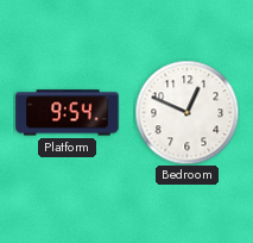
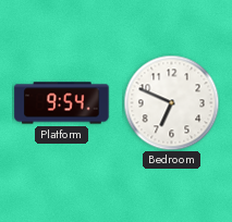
Bedroom: 12:49 -> 6:49
